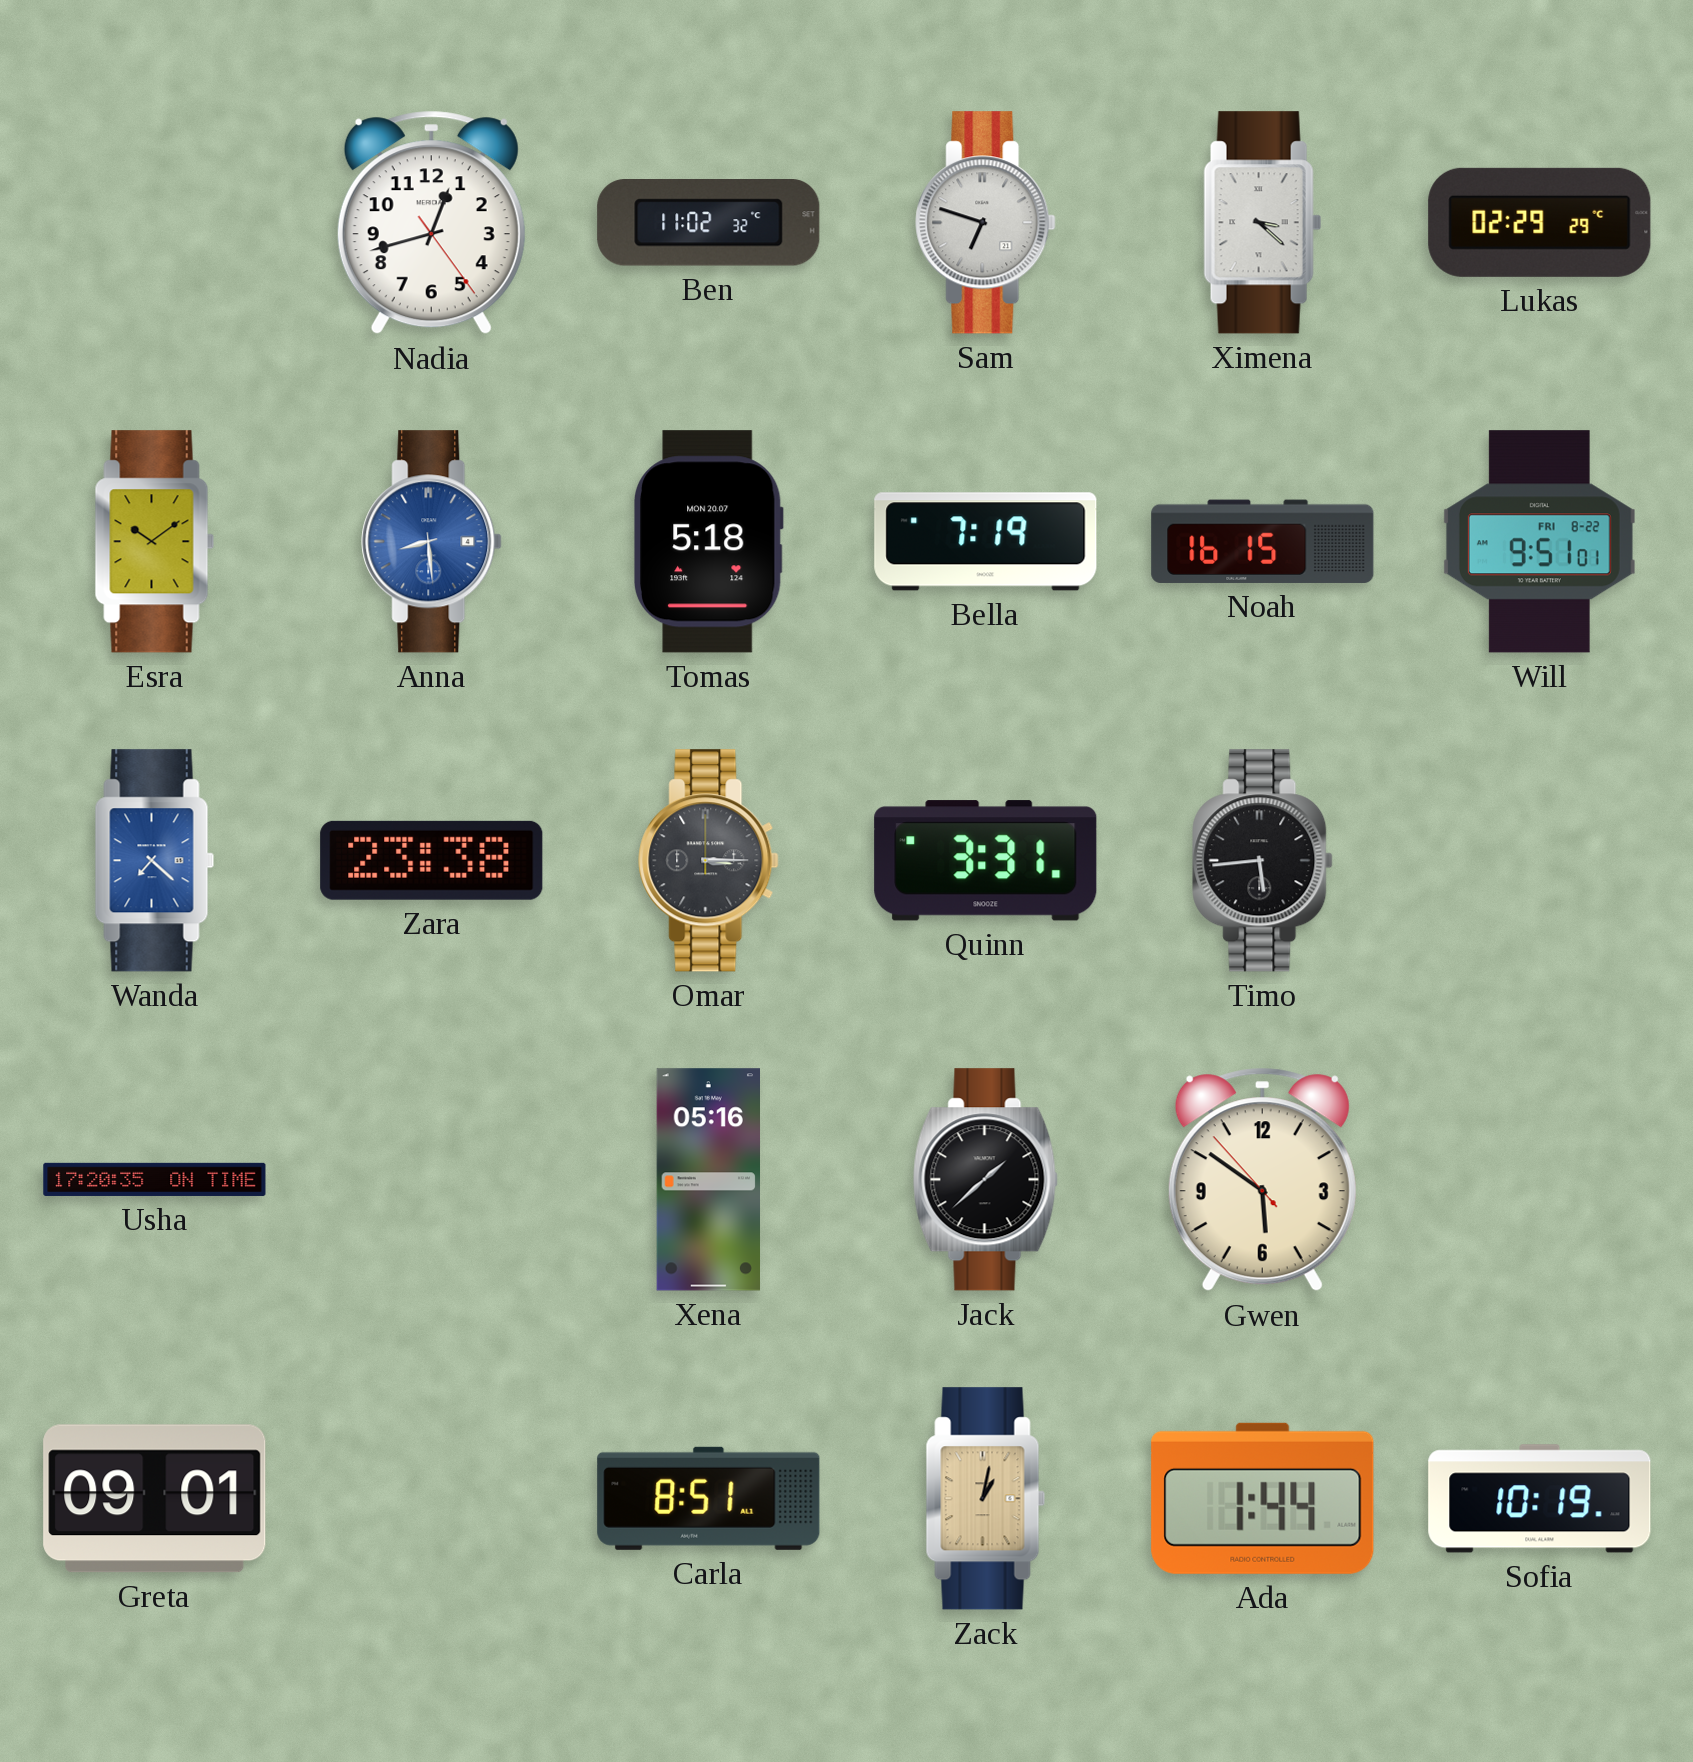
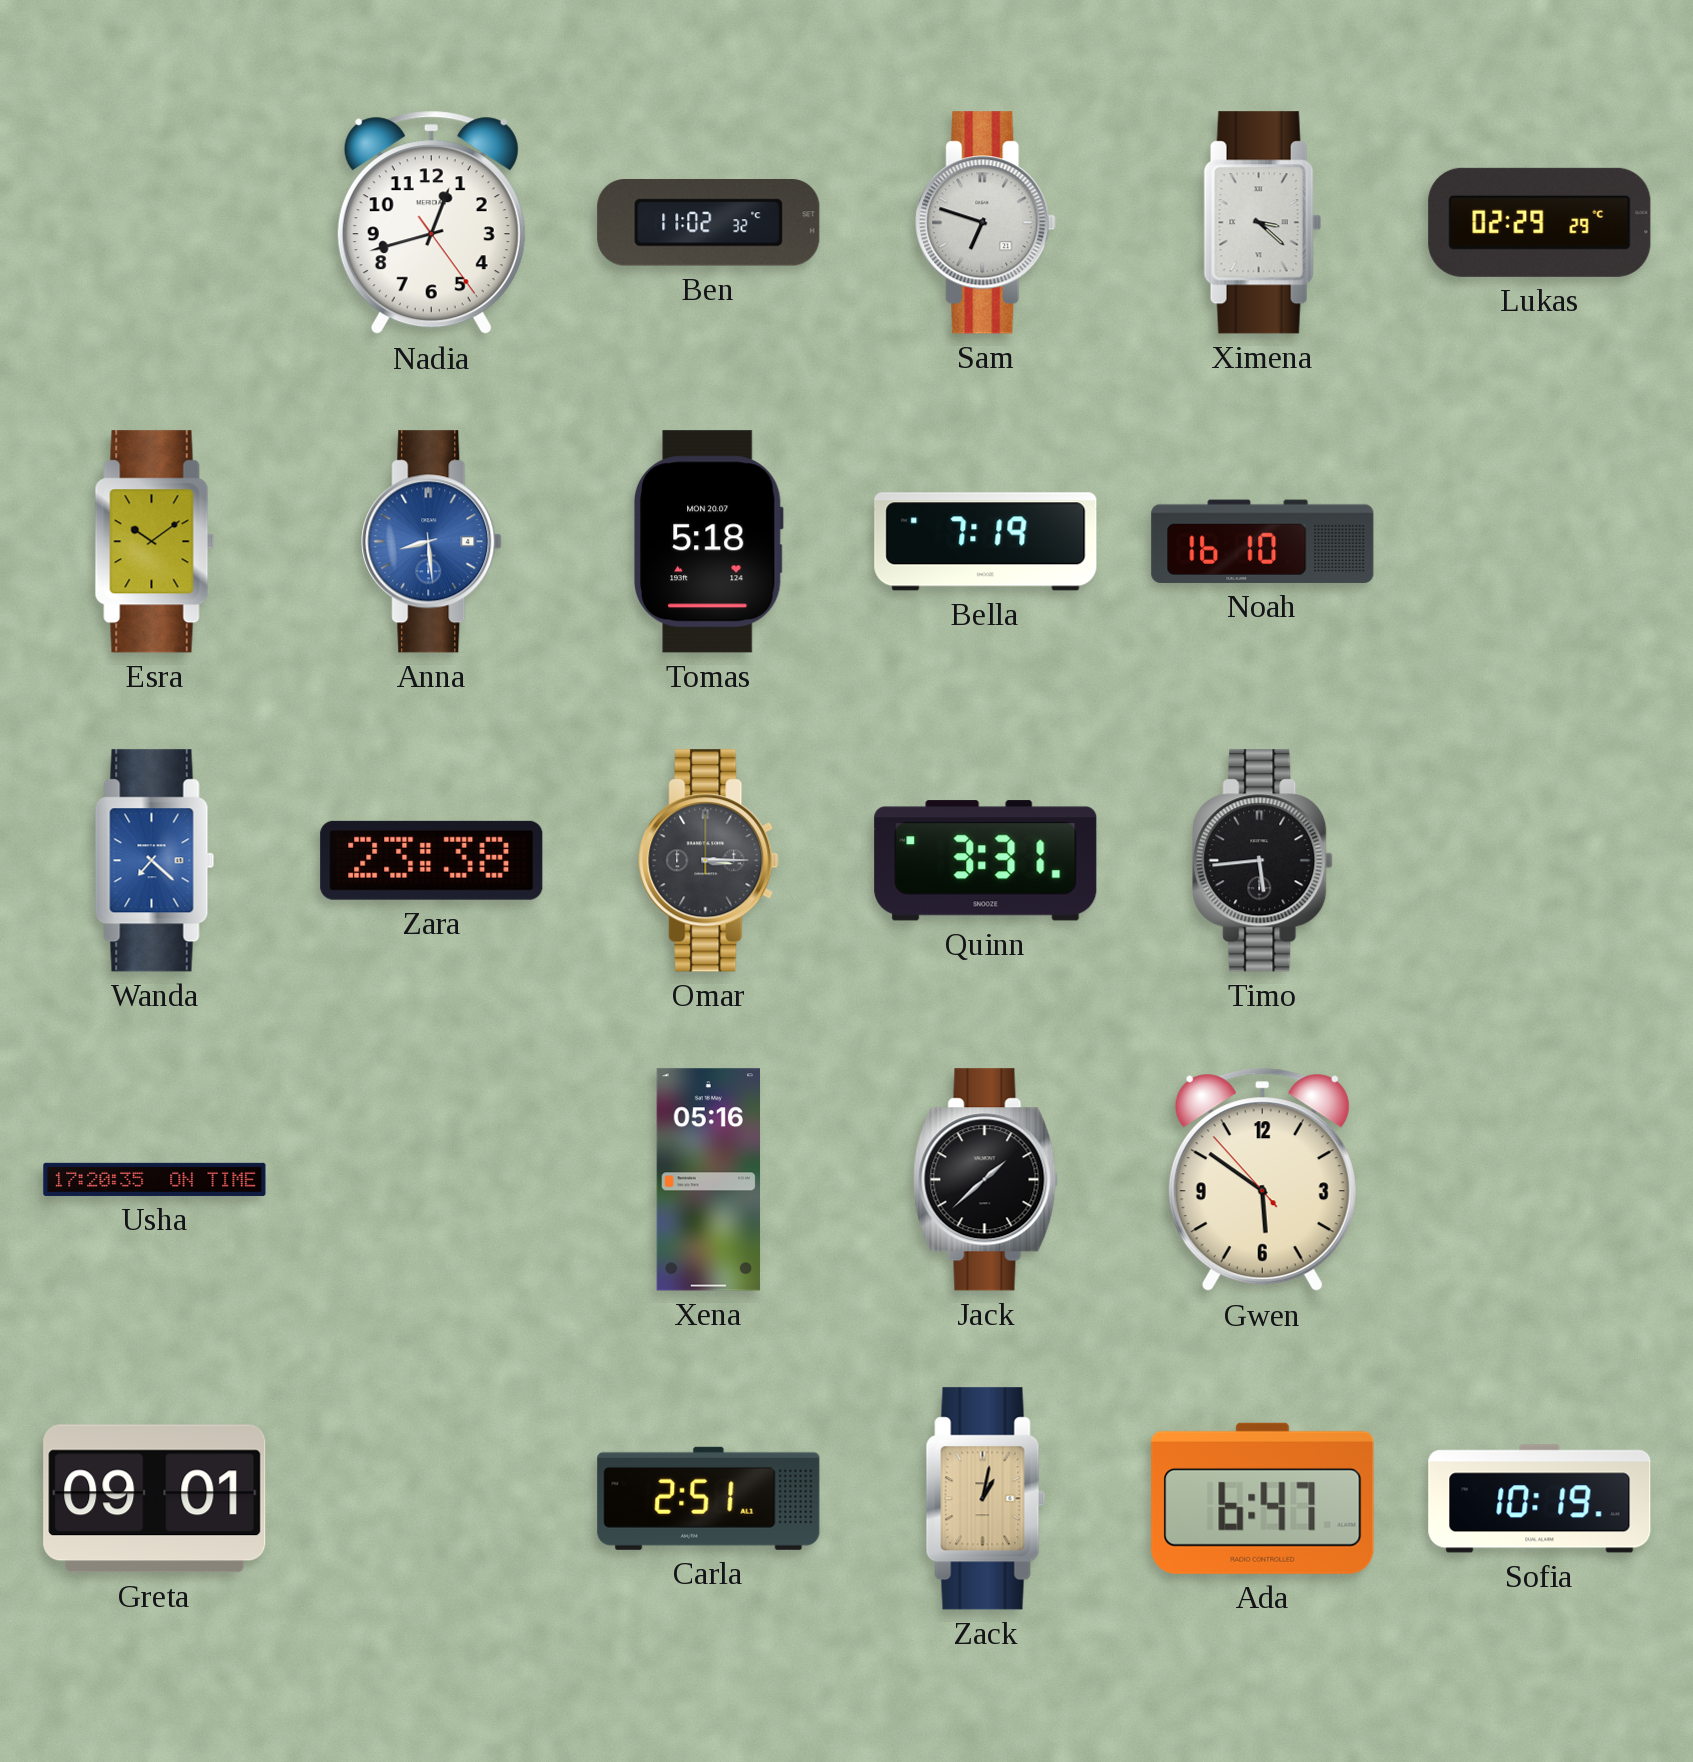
Noah: 16:15 -> 16:10
Will: 9:51 -> none
Carla: 8:51 -> 2:51
Ada: 1:44 -> 6:47
